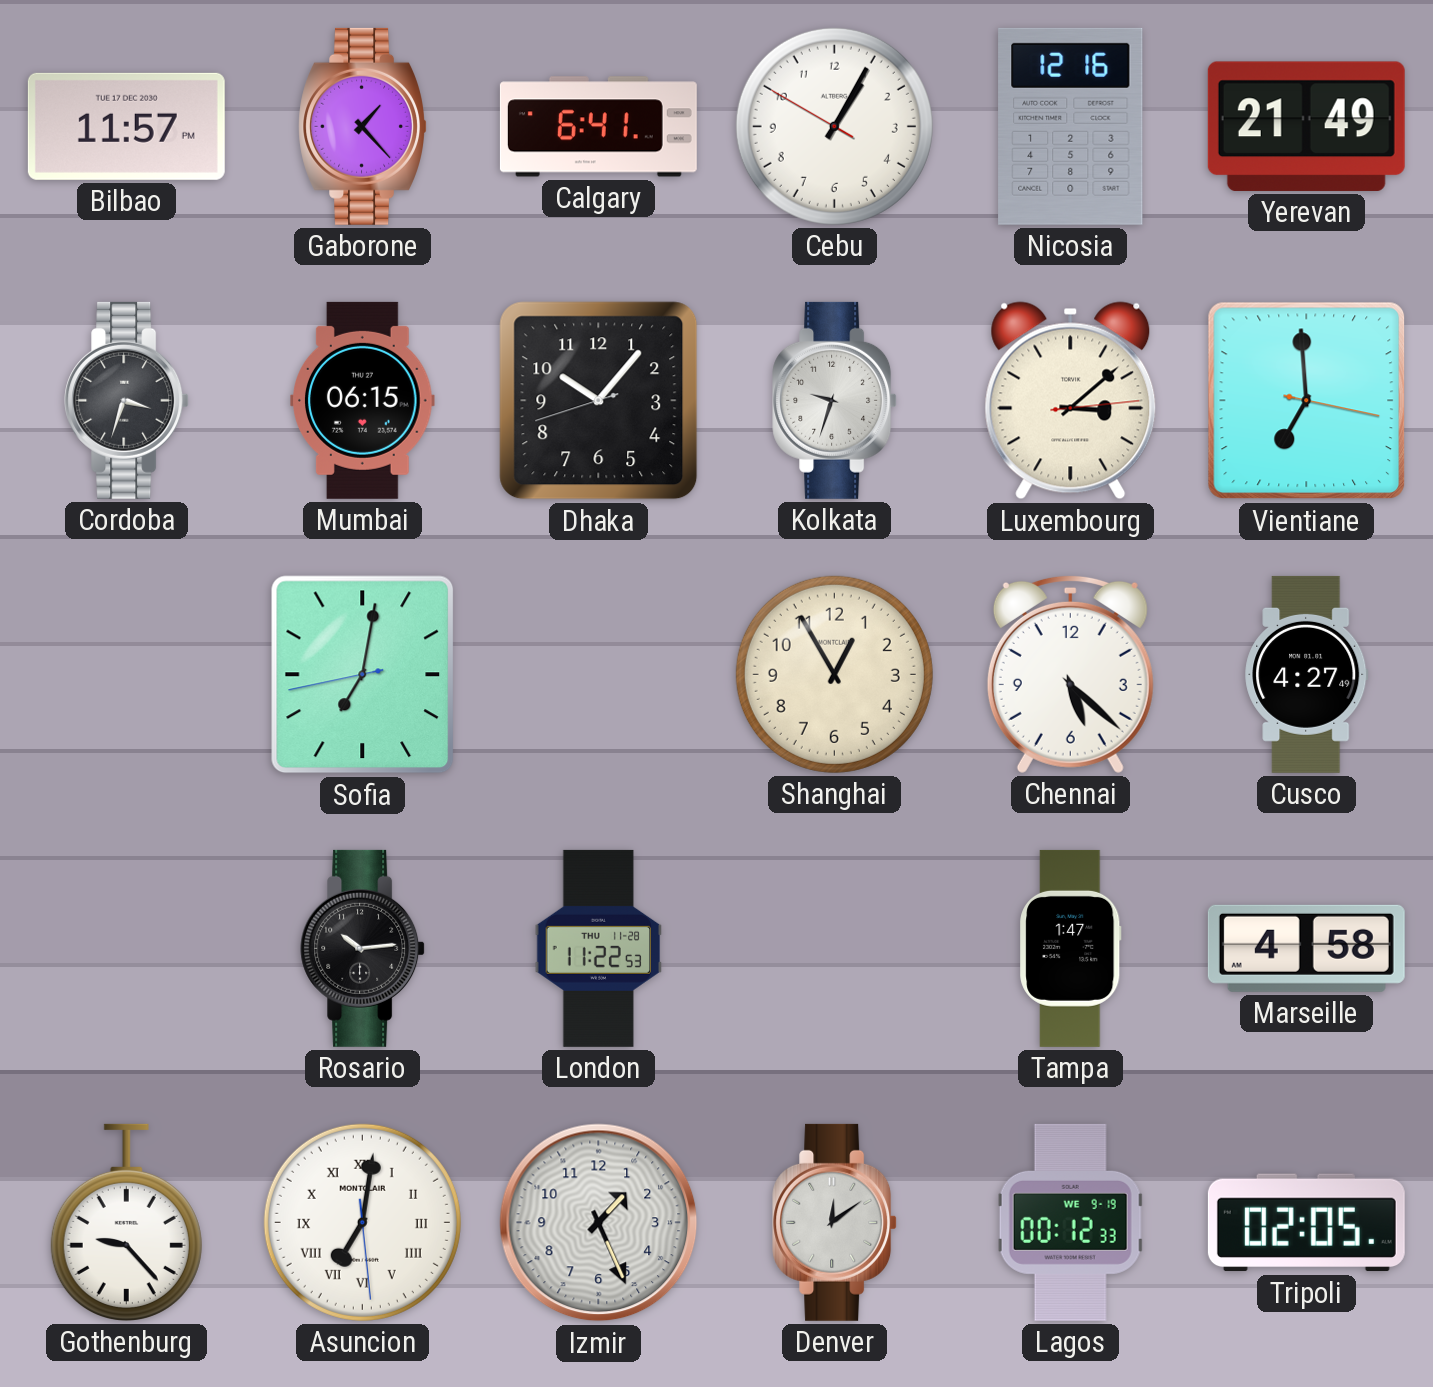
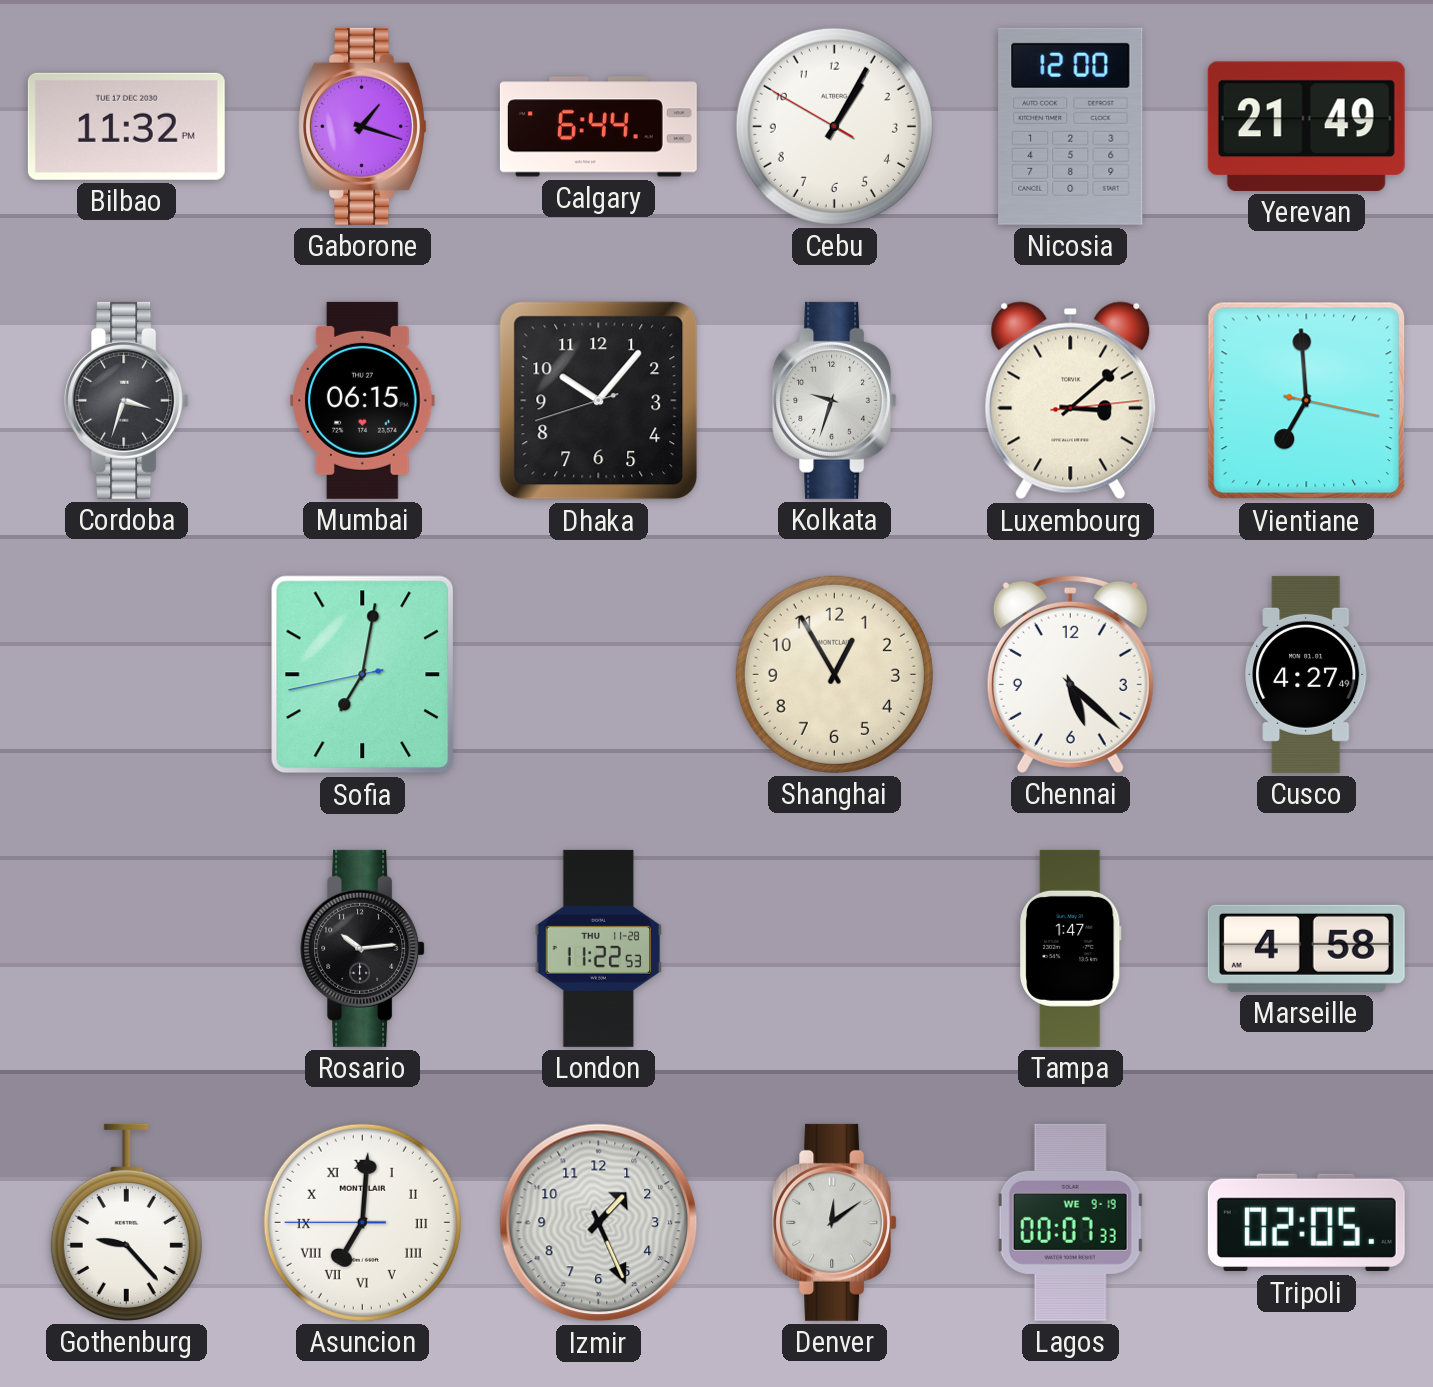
Bilbao: 11:57 -> 11:32
Gaborone: 1:23 -> 1:18
Calgary: 6:41 -> 6:44
Nicosia: 12:16 -> 12:00
Asuncion: 7:01 -> 7:00
Lagos: 00:12 -> 00:07
